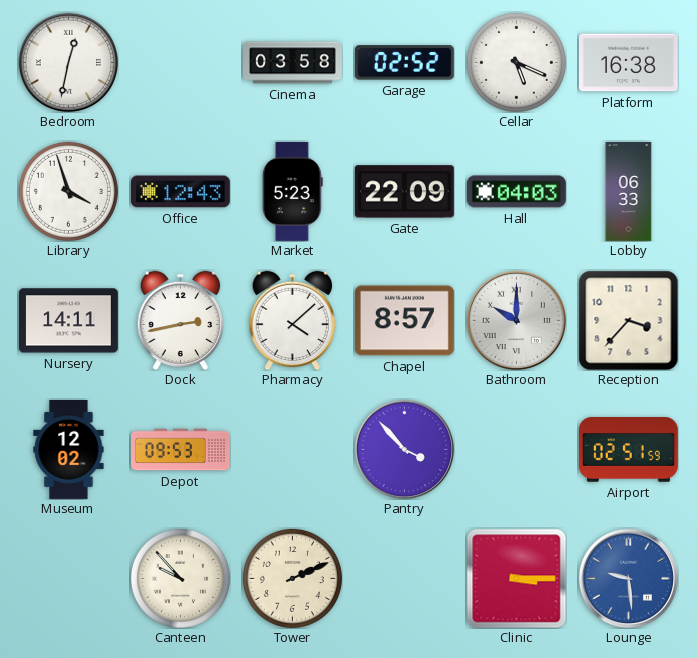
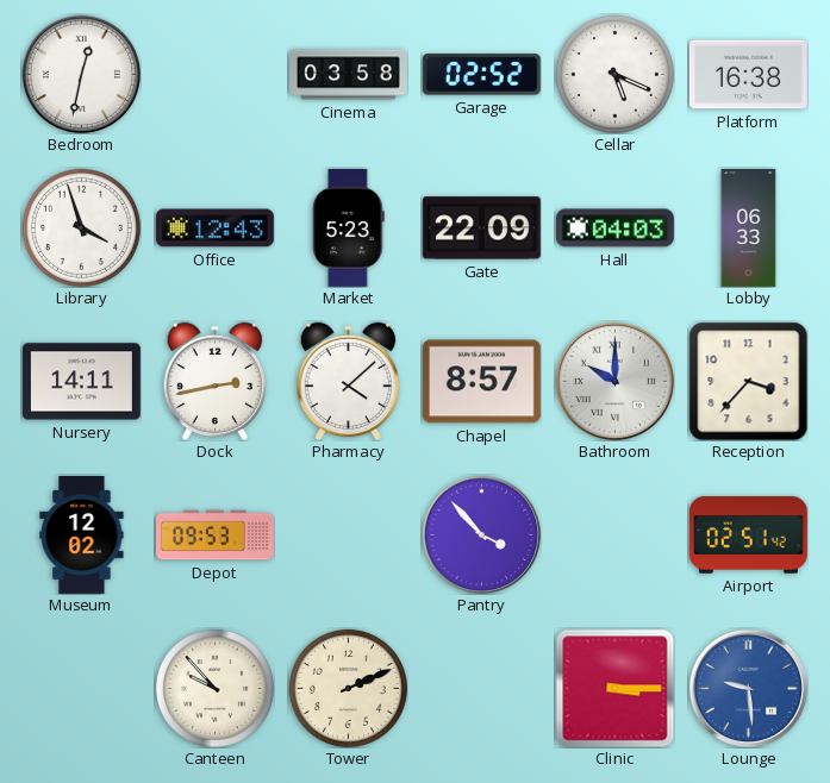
Airport: 02:51:59 -> 02:51:42
